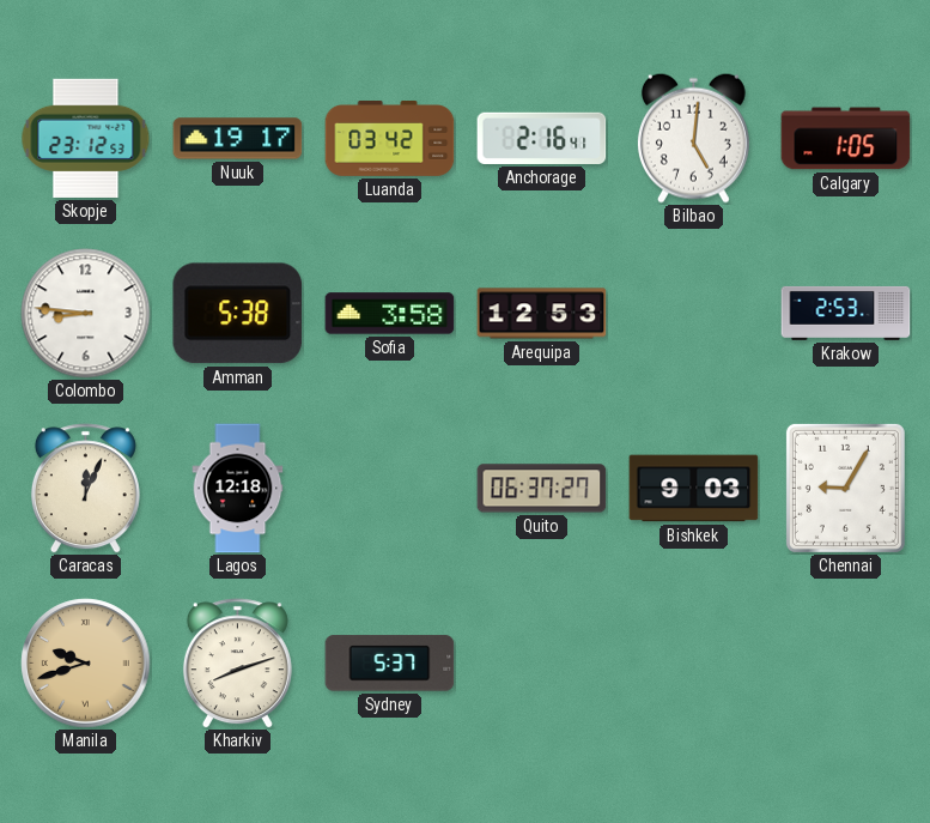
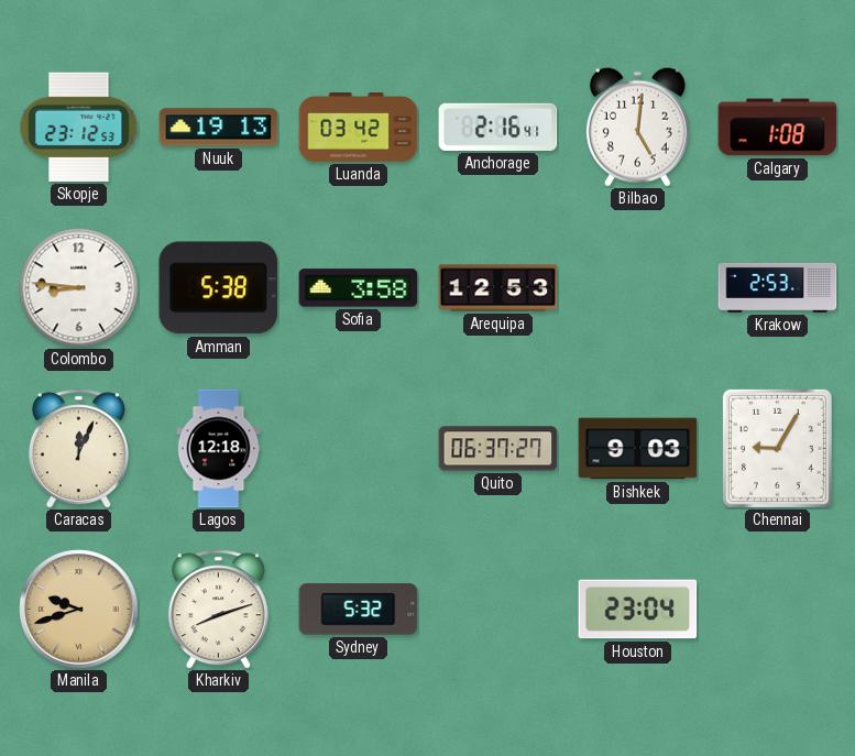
Nuuk: 19:17 -> 19:13
Calgary: 1:05 -> 1:08
Sydney: 5:37 -> 5:32
Houston: none -> 23:04
